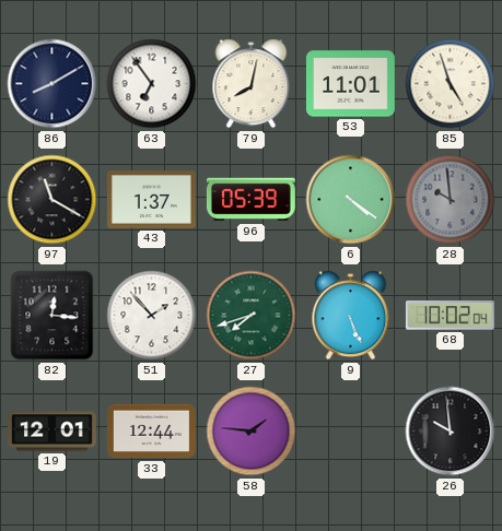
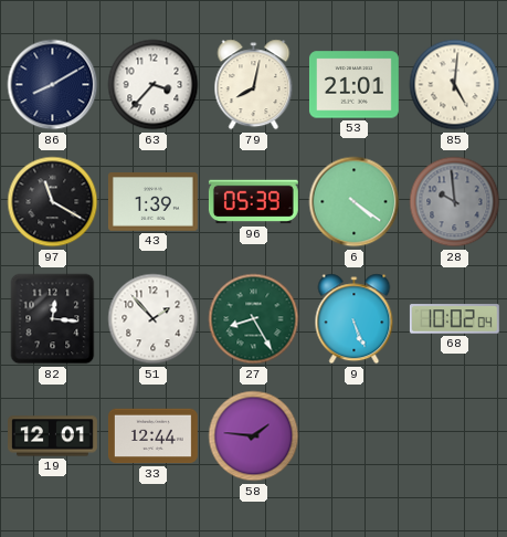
63: 6:54 -> 3:37
53: 11:01 -> 21:01
85: 4:57 -> 5:01
43: 1:37 -> 1:39
27: 7:42 -> 8:25
26: 9:59 -> none
